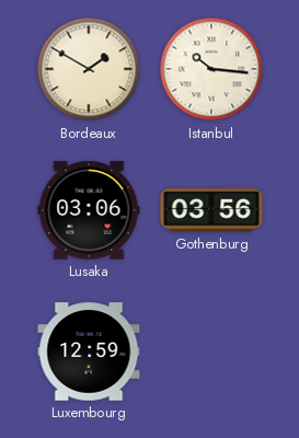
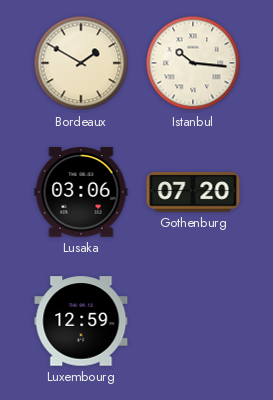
Gothenburg: 03:56 -> 07:20
